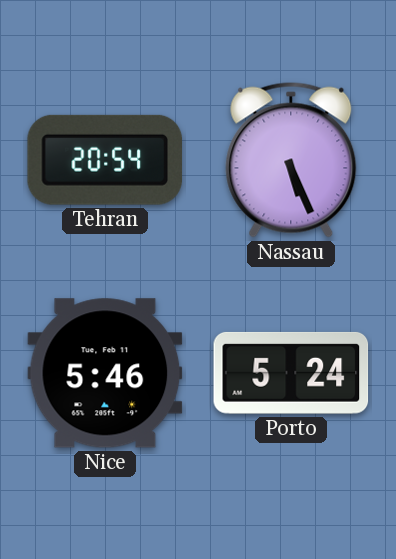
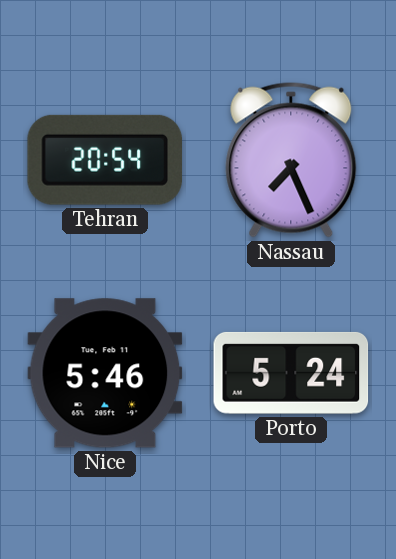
Nassau: 5:26 -> 7:26
